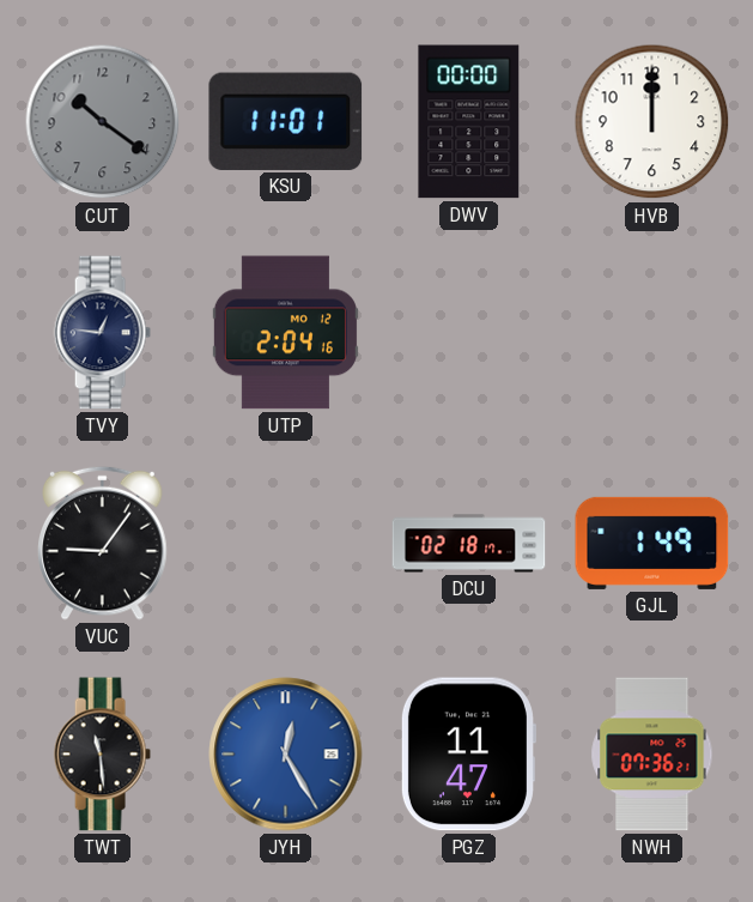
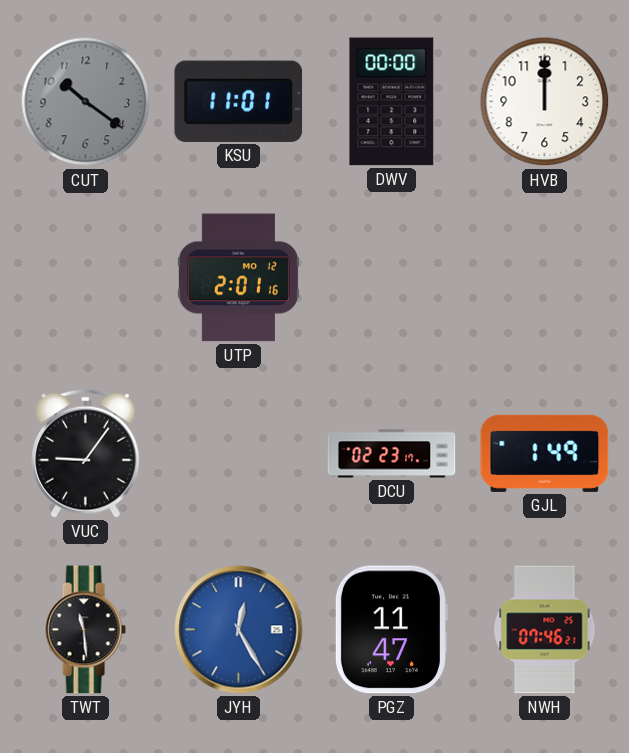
TVY: 12:46 -> none
UTP: 2:04 -> 2:01
DCU: 02:18 -> 02:23
NWH: 07:36 -> 07:46
